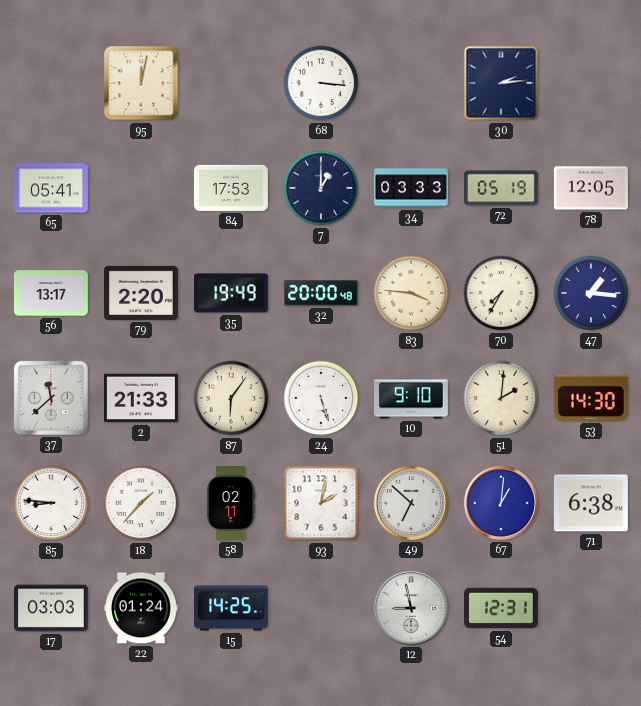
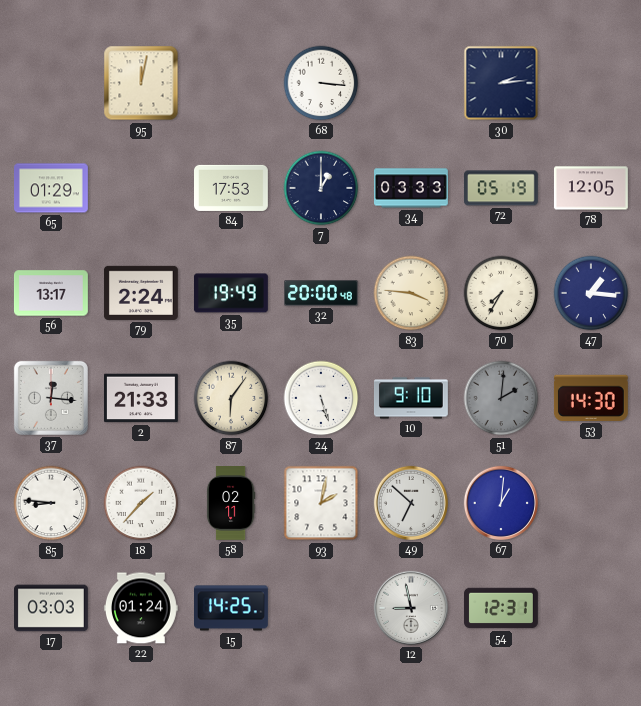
65: 05:41 -> 01:29
79: 2:20 -> 2:24
37: 11:38 -> 12:16
51 dial: cream -> grey
71: 6:38 -> none
